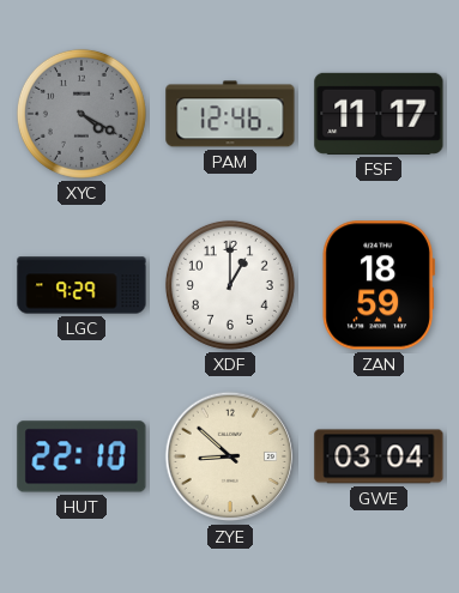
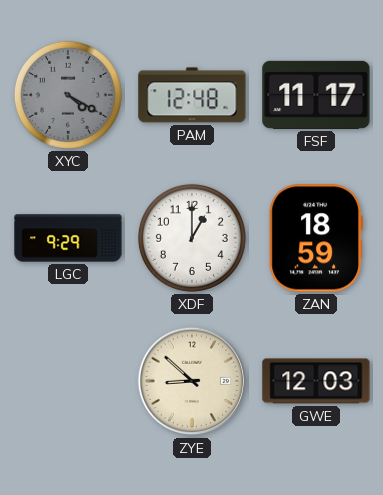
PAM: 12:46 -> 12:48
HUT: 22:10 -> none
GWE: 03:04 -> 12:03
